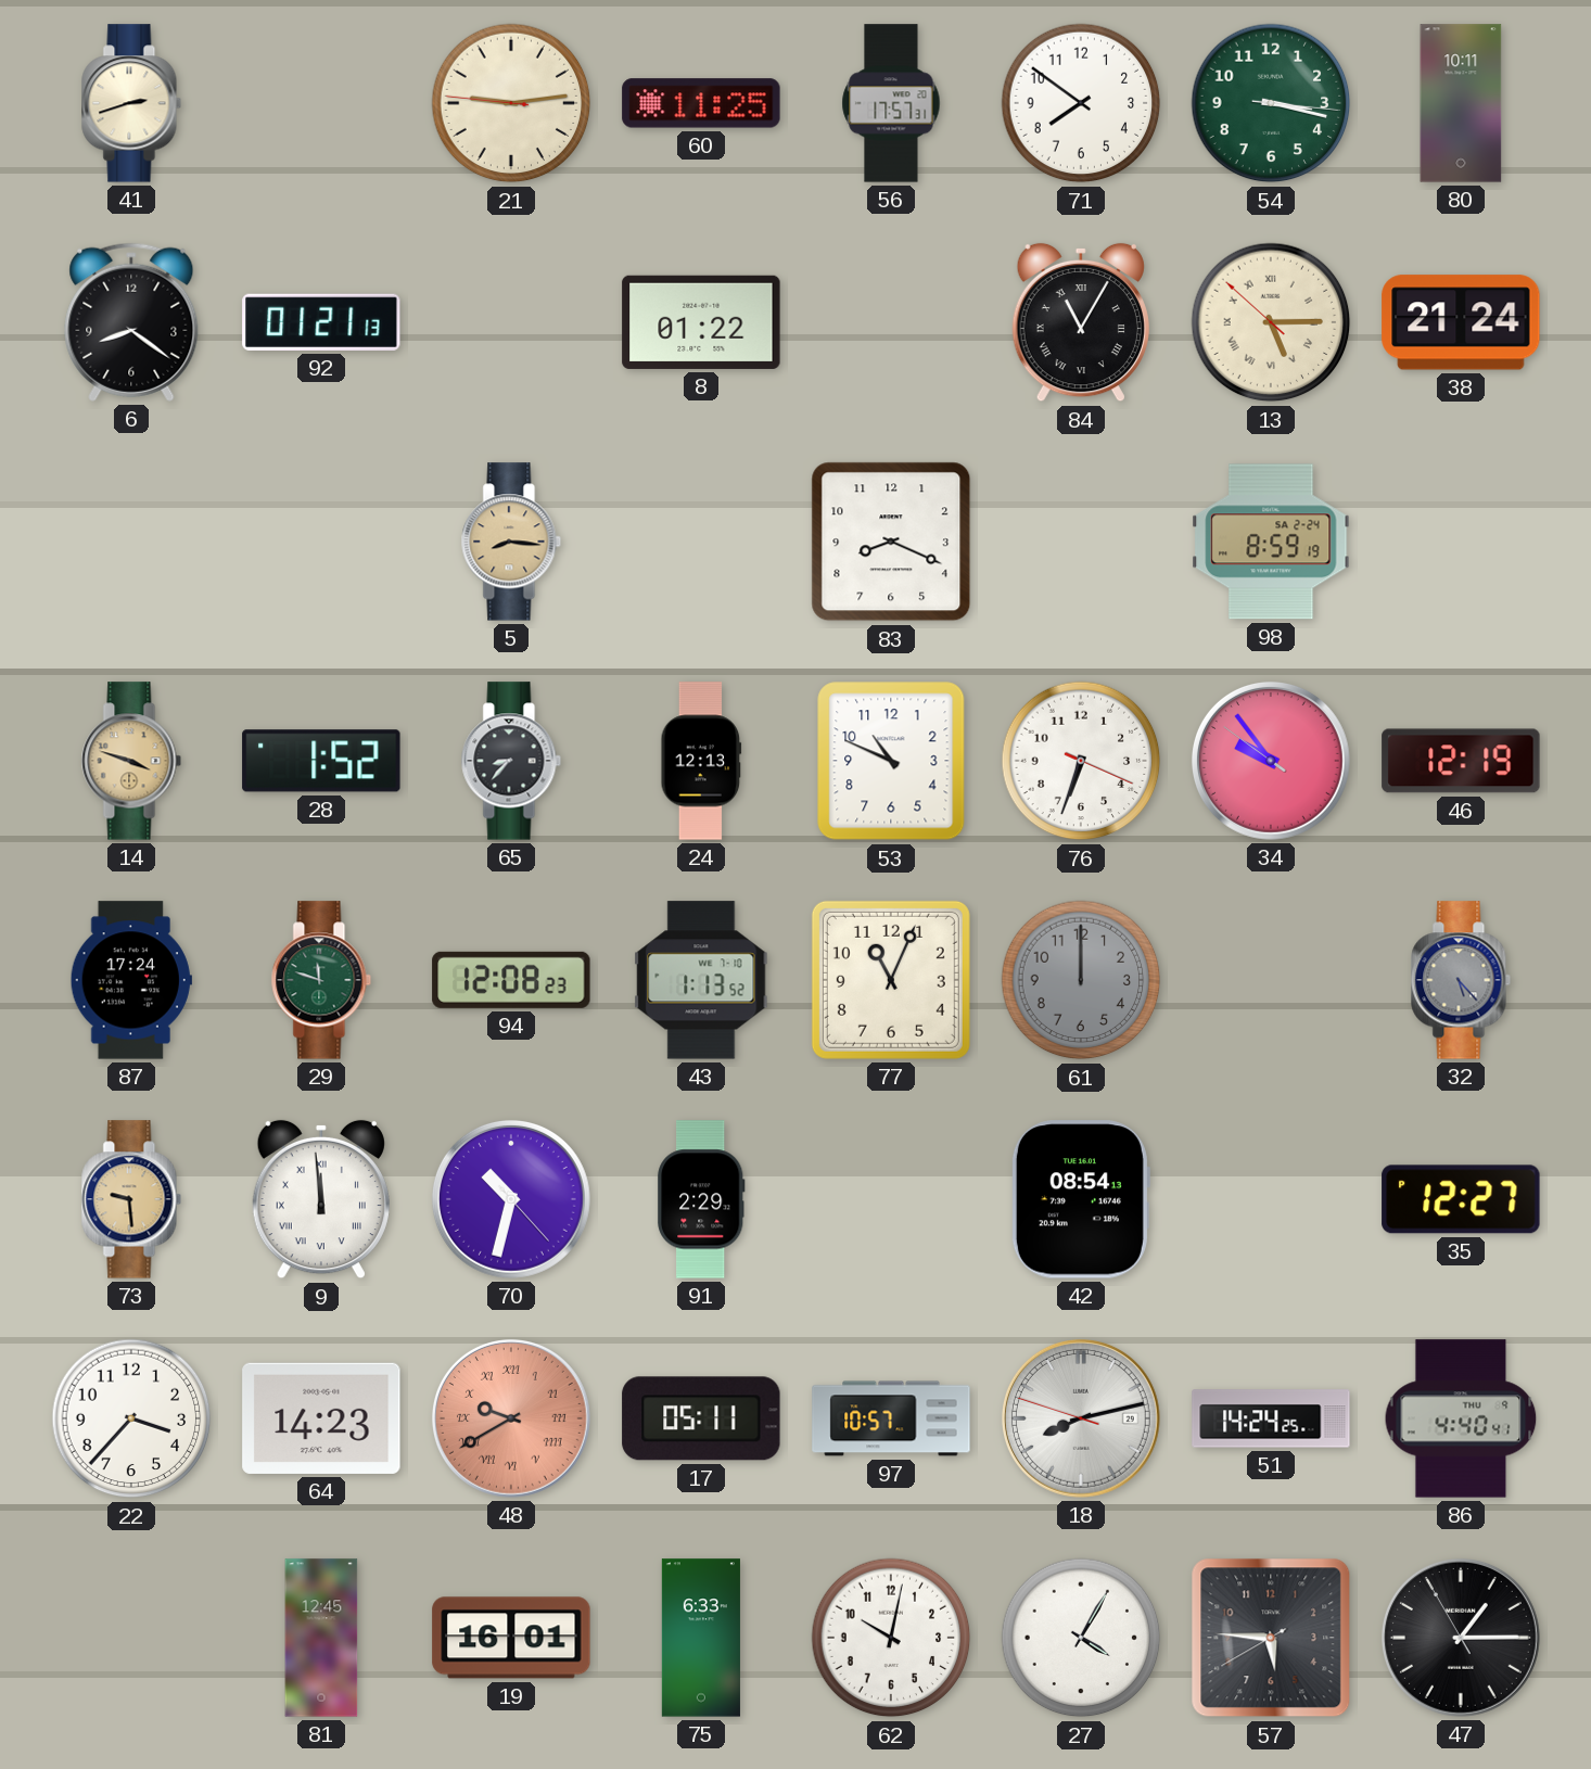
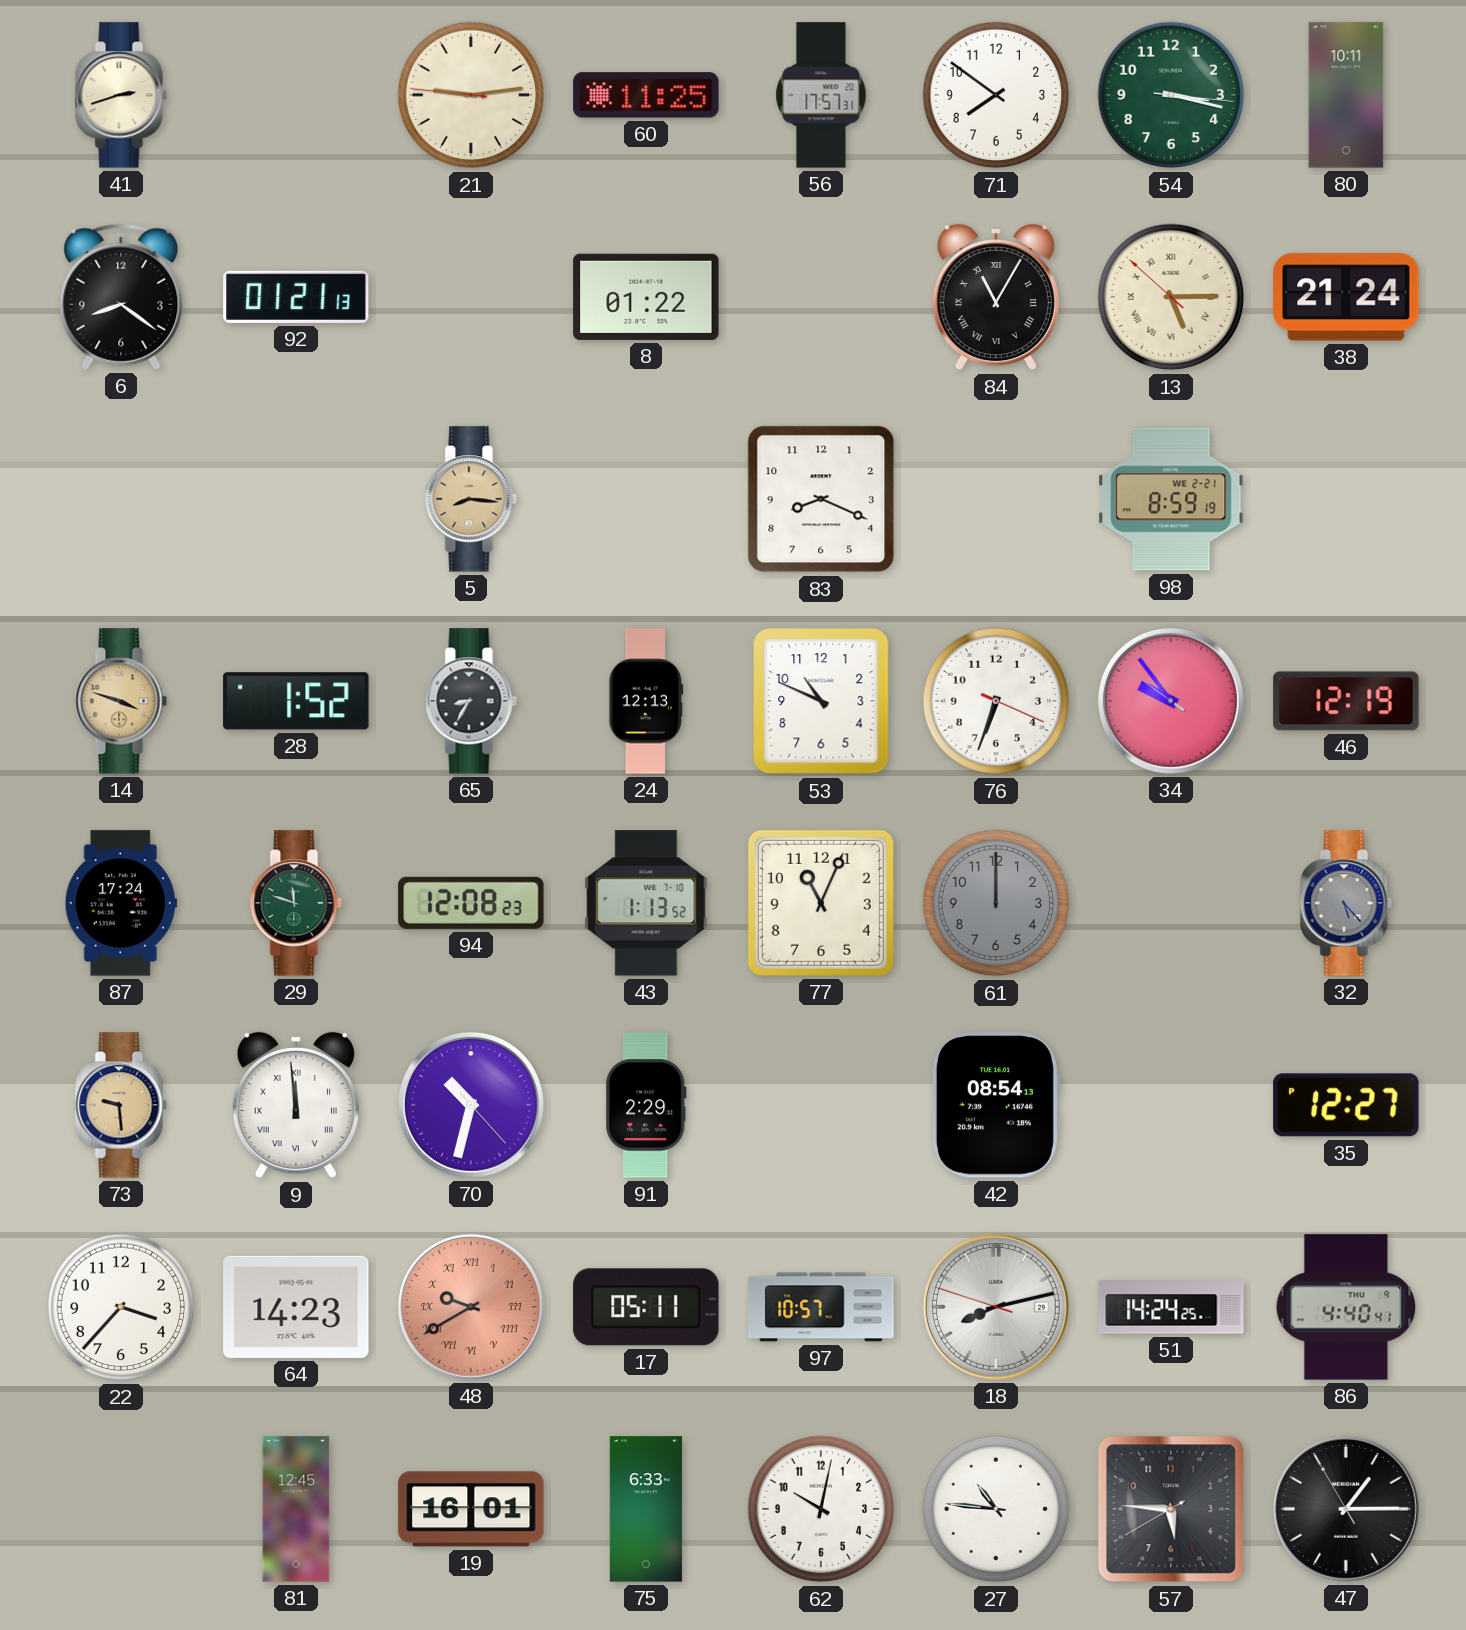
98 date: SA 2-24 -> WE 2-21
65: 8:37 -> 8:35
27: 4:05 -> 10:46
